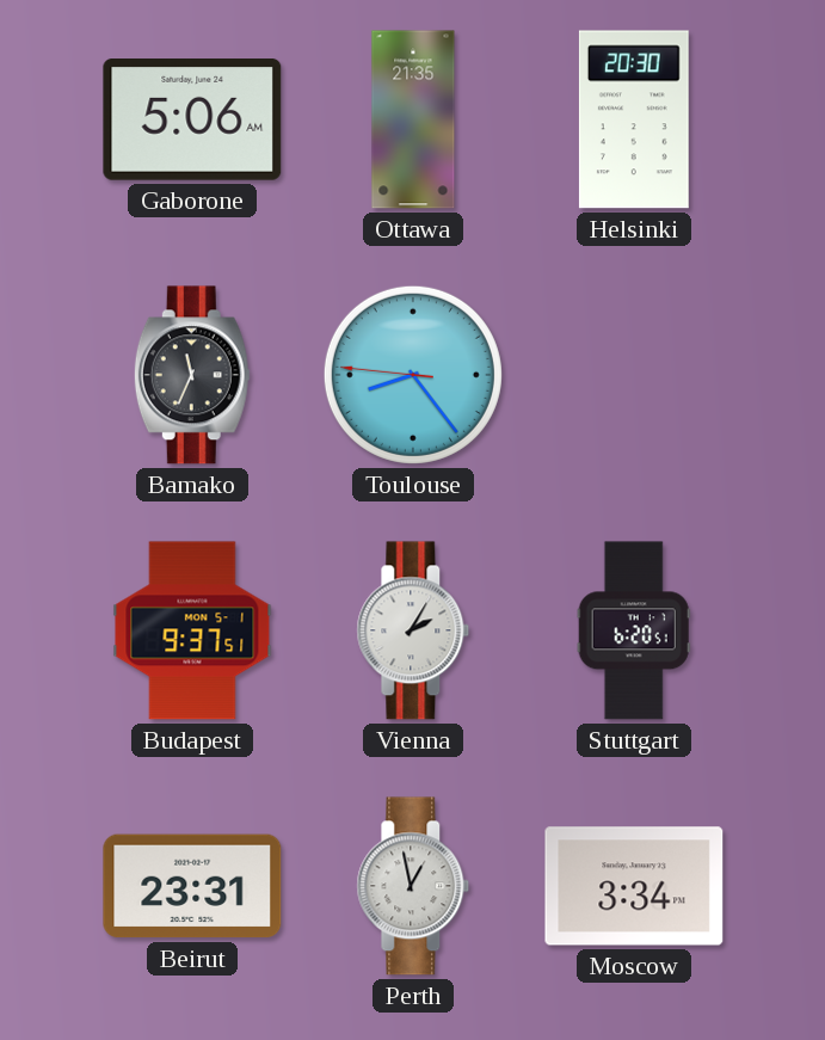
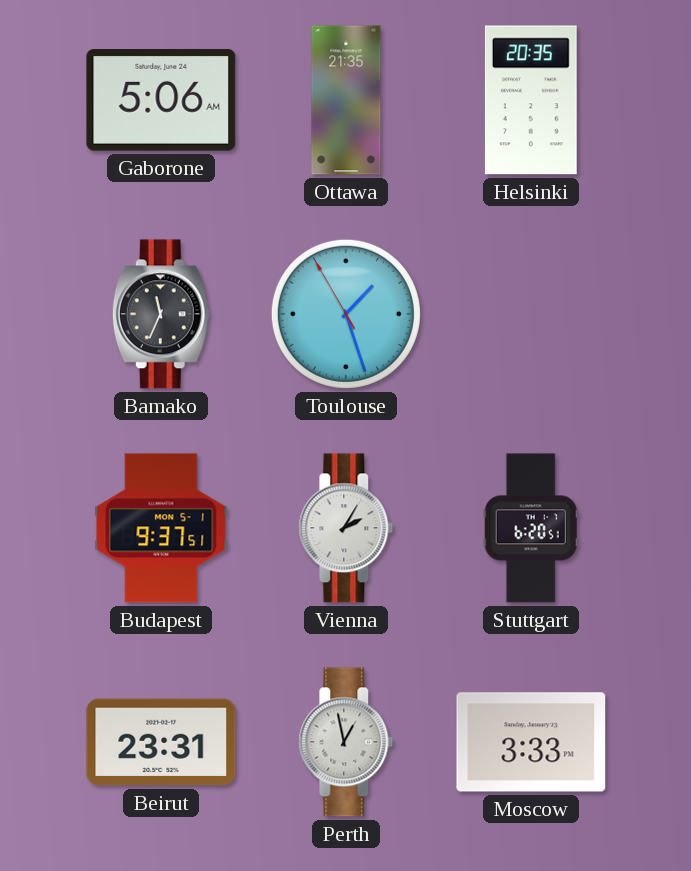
Helsinki: 20:30 -> 20:35
Toulouse: 8:23 -> 1:26
Moscow: 3:34 -> 3:33
